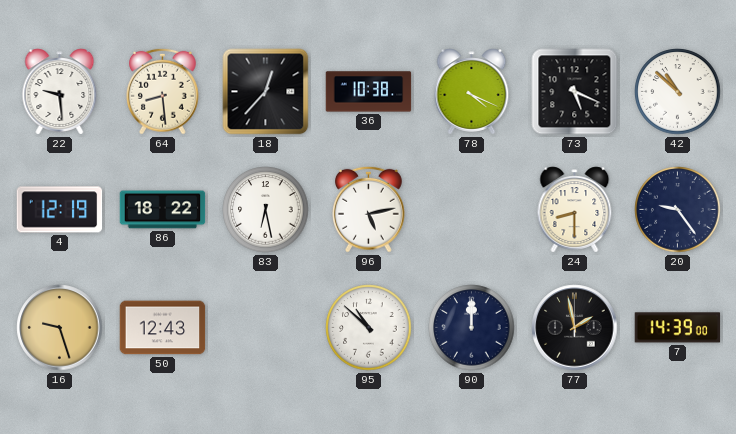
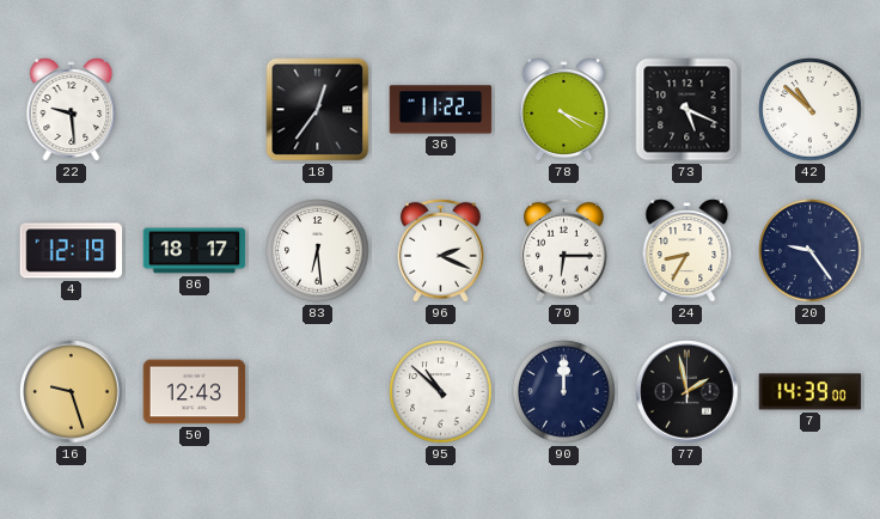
64: 8:29 -> none
18: 12:37 -> 12:36
36: 10:38 -> 11:22
86: 18:22 -> 18:17
83: 6:28 -> 6:29
96: 5:13 -> 2:19
70: none -> 6:15
24: 8:30 -> 8:35
